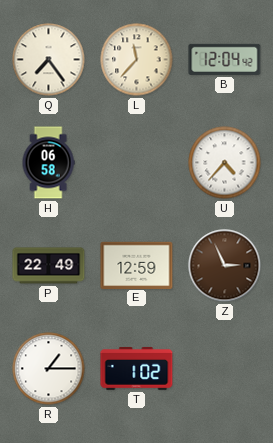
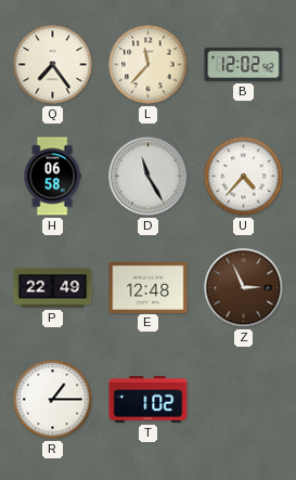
B: 12:04 -> 12:02
D: none -> 11:25
E: 12:59 -> 12:48
